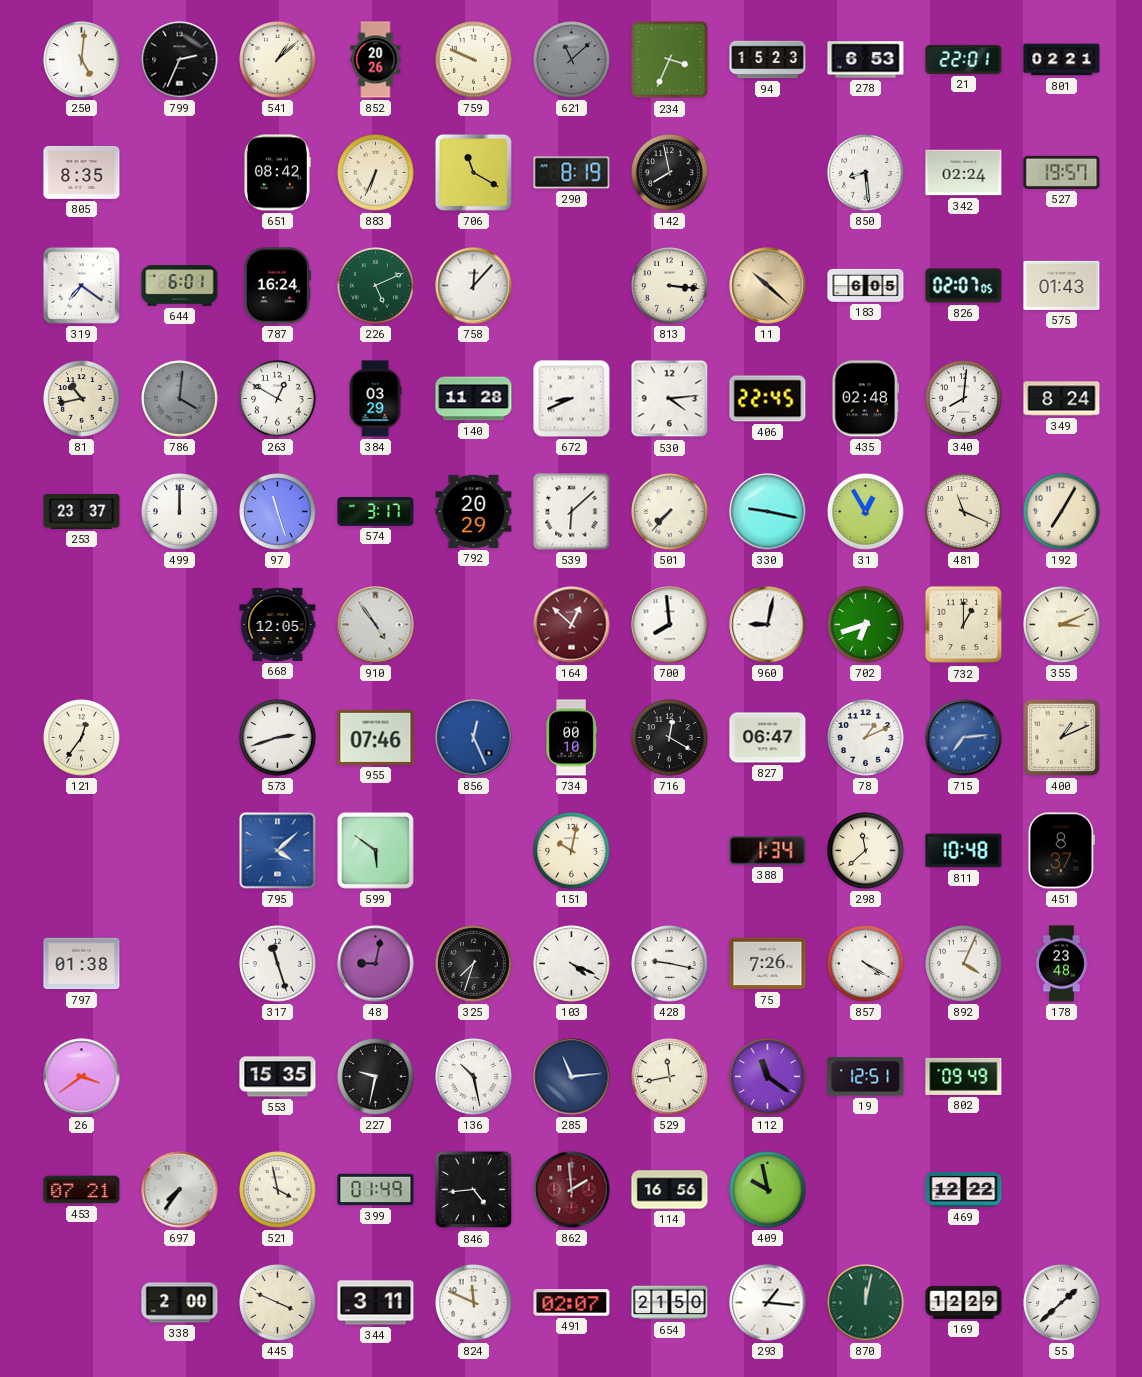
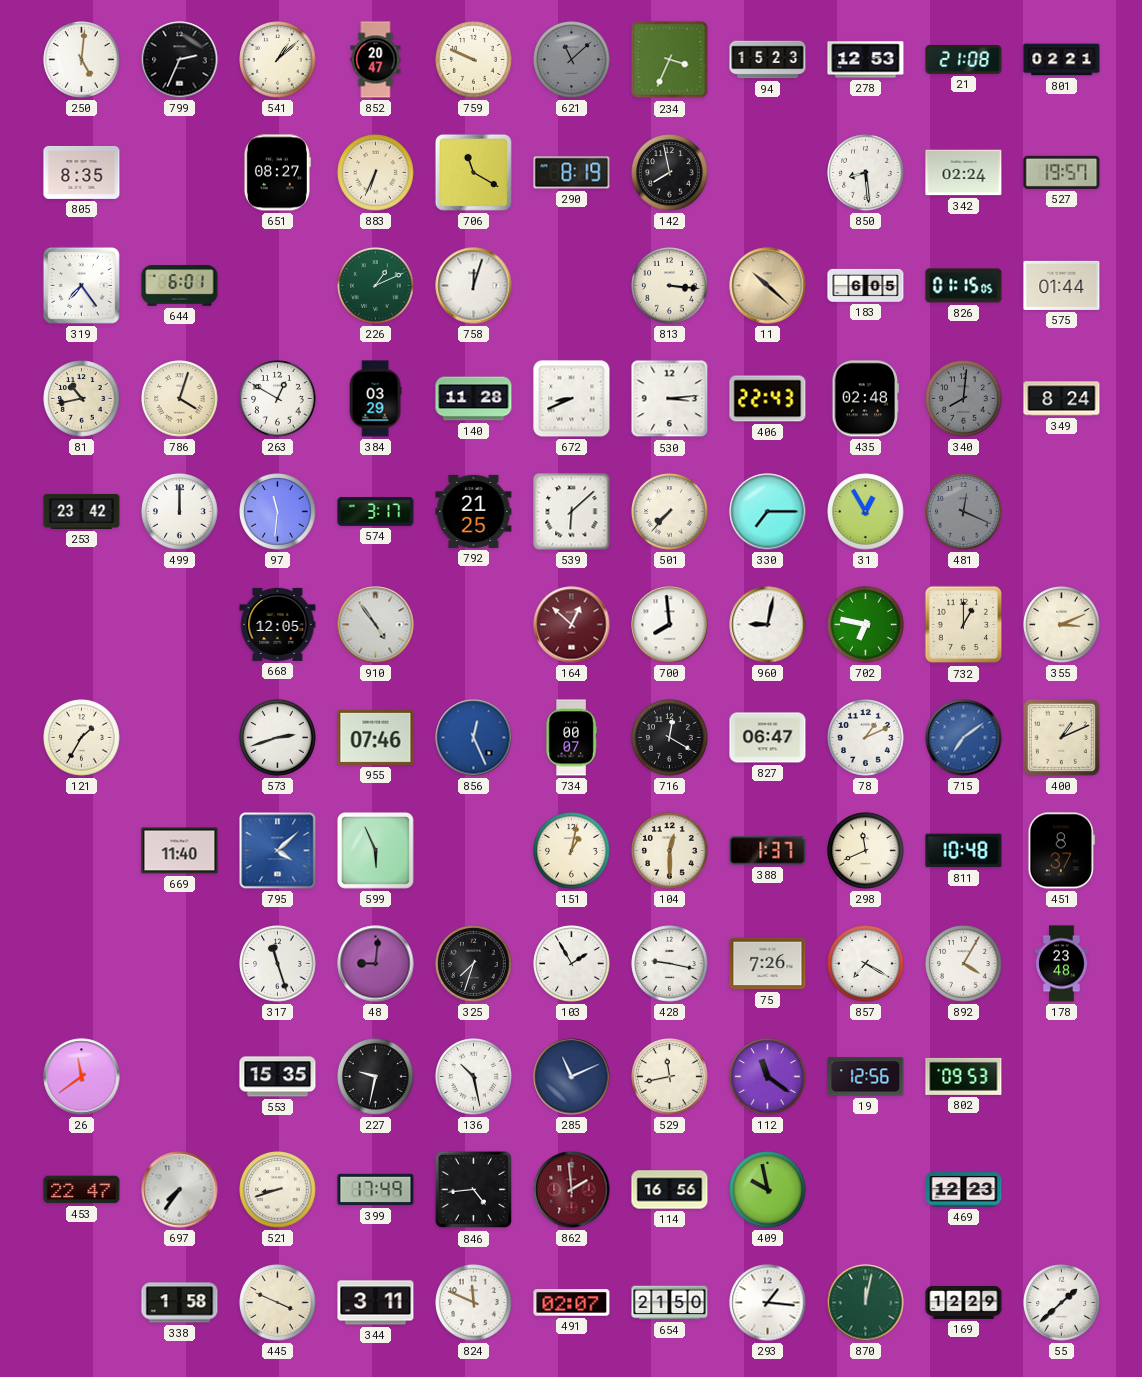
852: 20:26 -> 20:47
278: 6:53 -> 12:53
21: 22:01 -> 21:08
651: 08:42 -> 08:27
319: 7:21 -> 7:24
787: 16:24 -> none
226: 5:11 -> 1:11
758: 12:07 -> 12:03
826: 02:07 -> 01:15
575: 01:43 -> 01:44
786: 4:01 -> 4:03
786 dial: grey -> cream
530: 4:14 -> 3:14
406: 22:45 -> 22:43
340 dial: white -> grey
253: 23:37 -> 23:42
97: 11:27 -> 11:31
792: 20:29 -> 21:25
330: 9:17 -> 7:15
481: 11:19 -> 12:19
481 dial: cream -> grey
192: 7:05 -> none
702: 6:42 -> 6:47
121: 12:36 -> 1:35
734: 00:10 -> 00:07
715: 7:14 -> 7:09
669: none -> 11:40
599: 5:51 -> 5:56
151: 10:02 -> 1:02
104: none -> 12:30
388: 1:34 -> 1:37
298: 11:38 -> 11:41
797: 01:38 -> none
48: 9:02 -> 9:01
103: 4:19 -> 1:55
857: 4:20 -> 7:20
892: 4:04 -> 4:05
26: 3:39 -> 11:39
285: 11:14 -> 11:11
19: 12:51 -> 12:56
802: 09:49 -> 09:53
453: 07:21 -> 22:47
521: 3:58 -> 8:42
399: 01:49 -> 17:49
469: 12:22 -> 12:23
338: 2:00 -> 1:58
